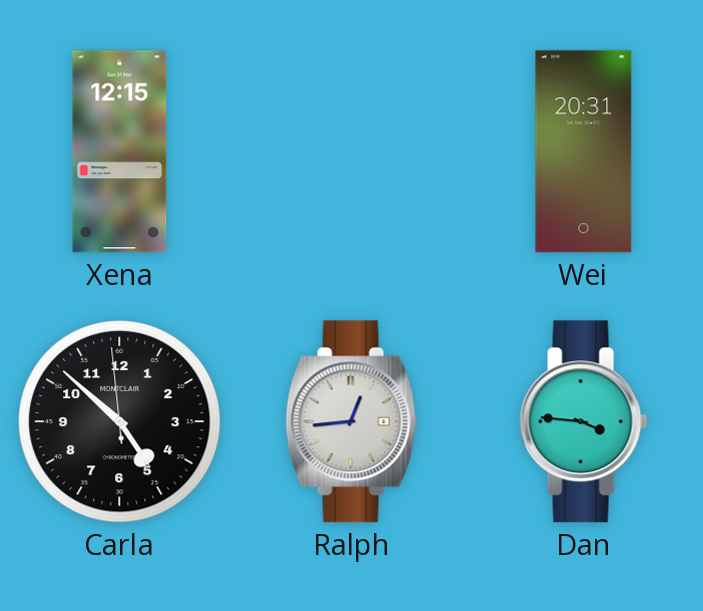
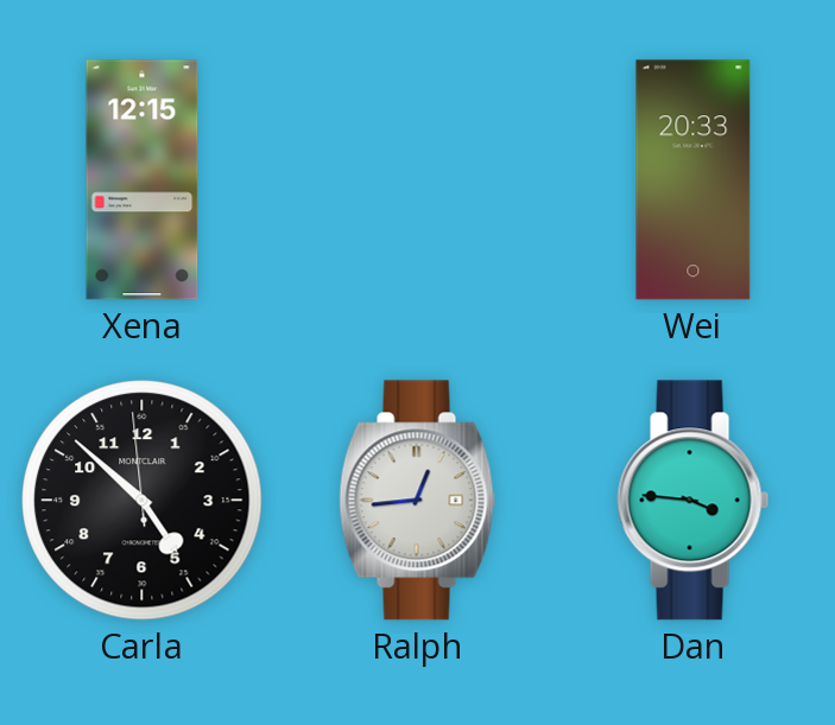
Wei: 20:31 -> 20:33
